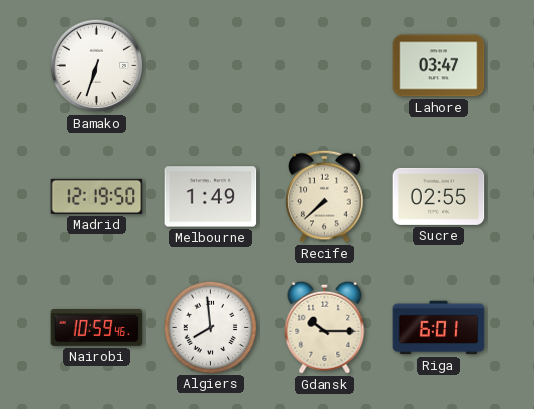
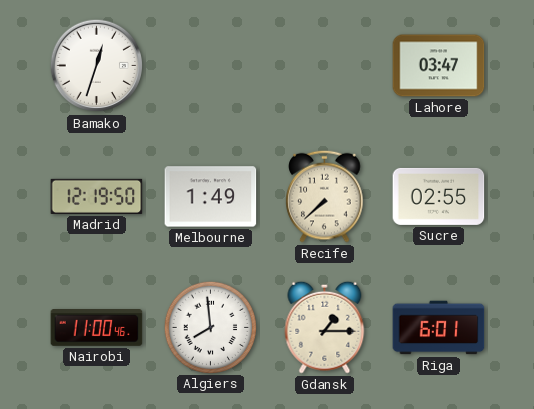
Bamako: 6:33 -> 12:33
Nairobi: 10:59 -> 11:00
Gdansk: 10:15 -> 1:15
